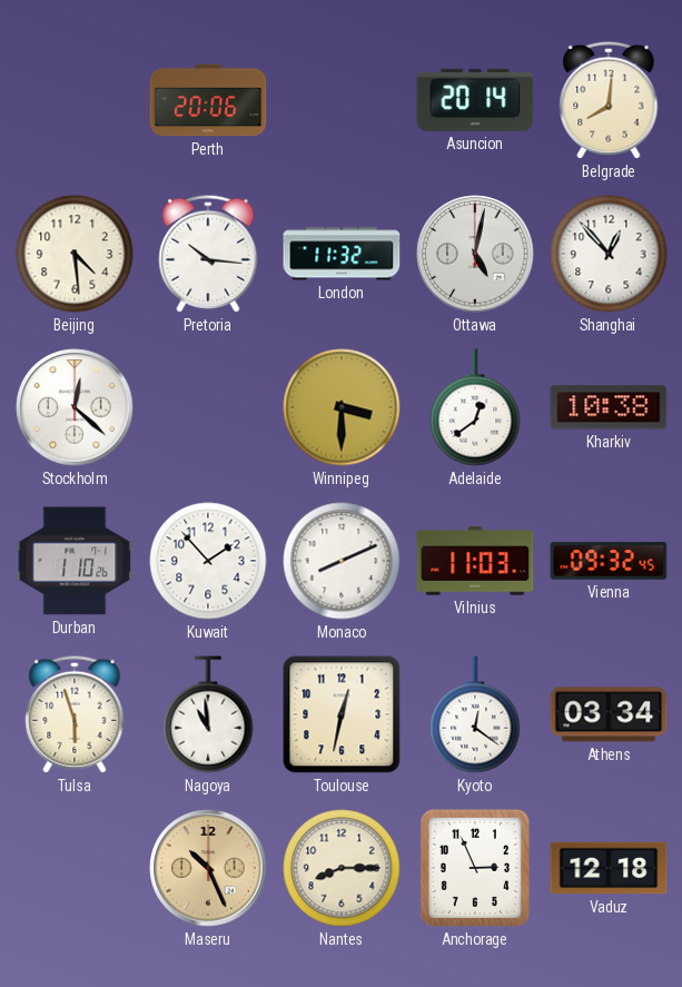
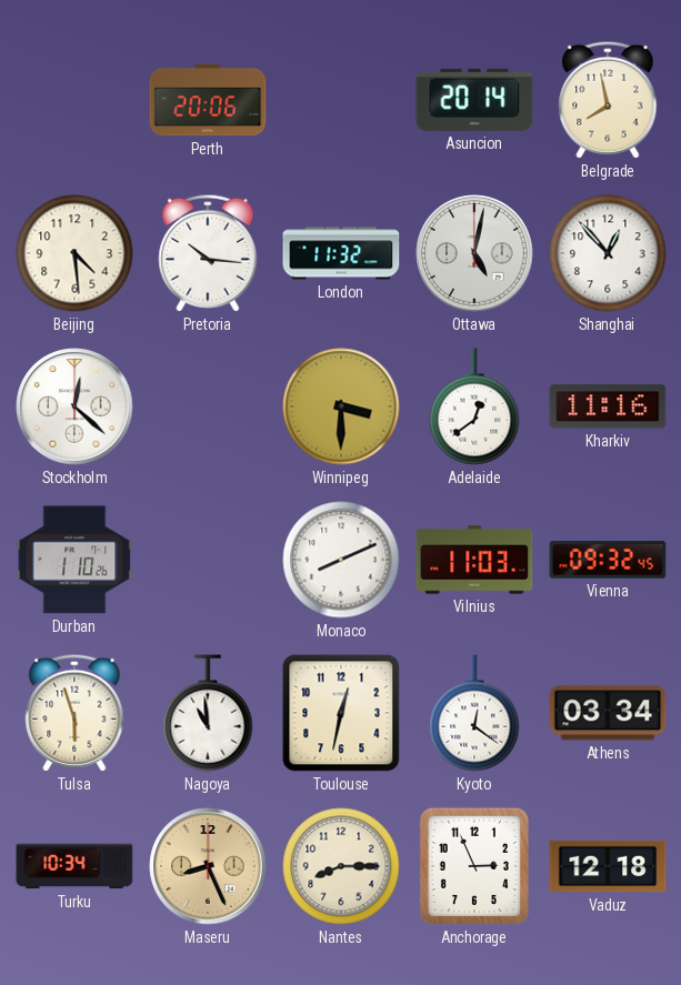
Belgrade: 8:01 -> 7:58
Kharkiv: 10:38 -> 11:16
Kuwait: 1:53 -> none
Turku: none -> 10:34
Maseru: 10:26 -> 8:26
